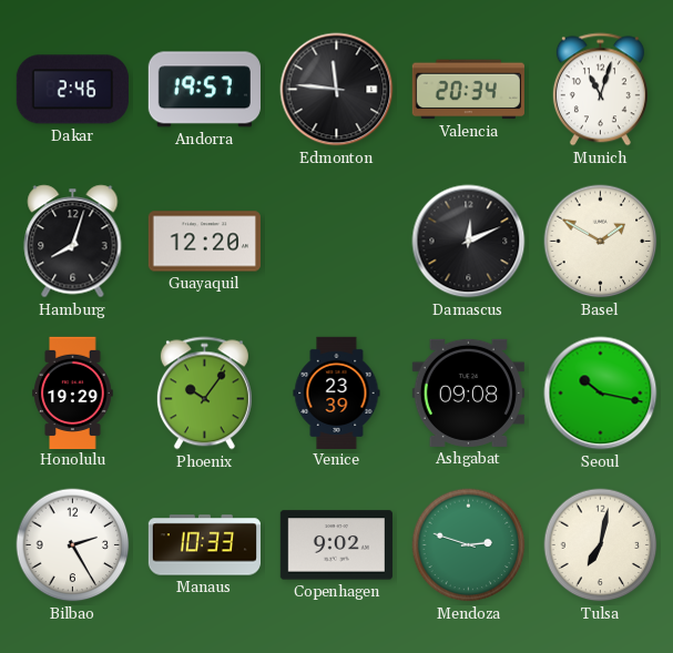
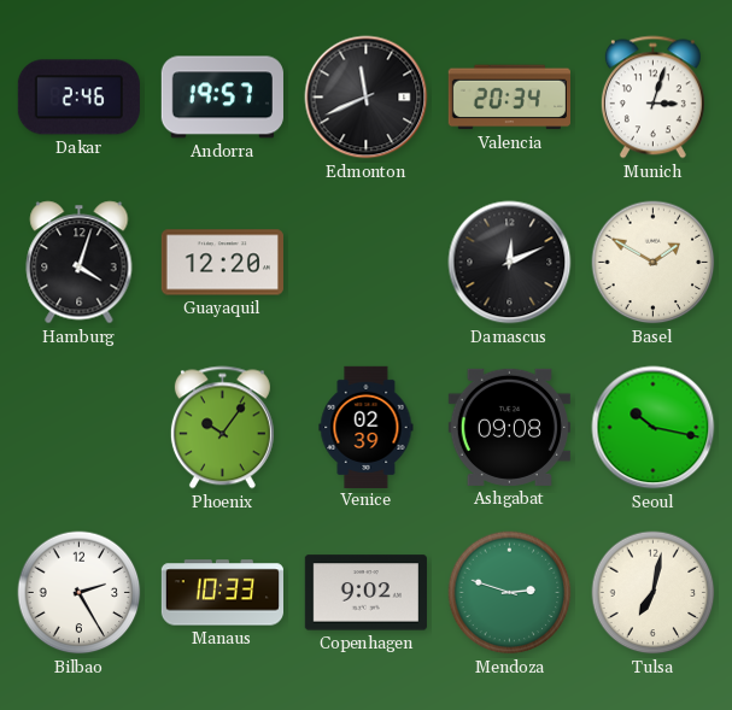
Edmonton: 11:46 -> 11:41
Munich: 11:03 -> 3:03
Hamburg: 8:03 -> 4:03
Honolulu: 19:29 -> none
Venice: 23:39 -> 02:39
